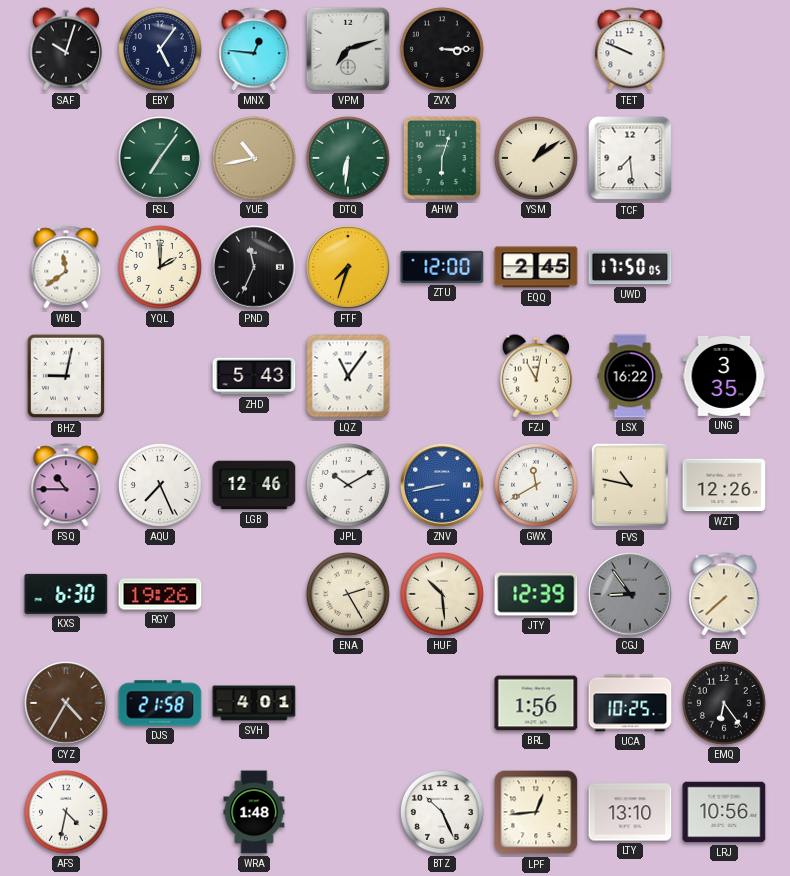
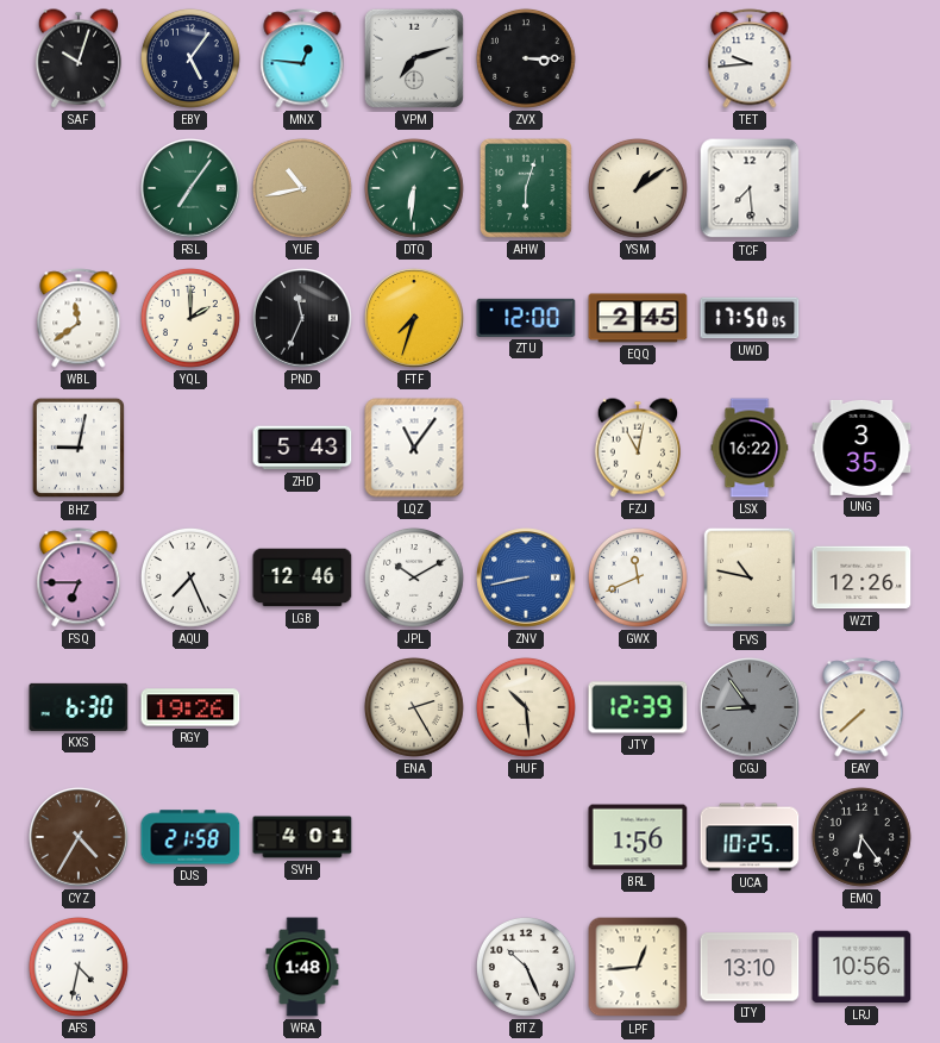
TET: 9:49 -> 9:44
FSQ: 10:45 -> 6:45
GWX: 11:40 -> 11:41
